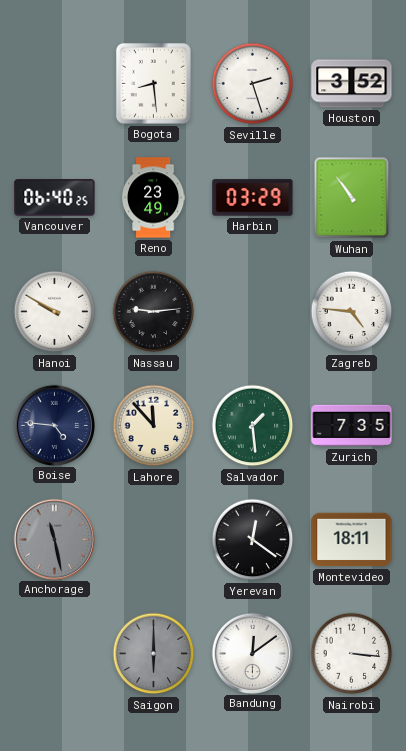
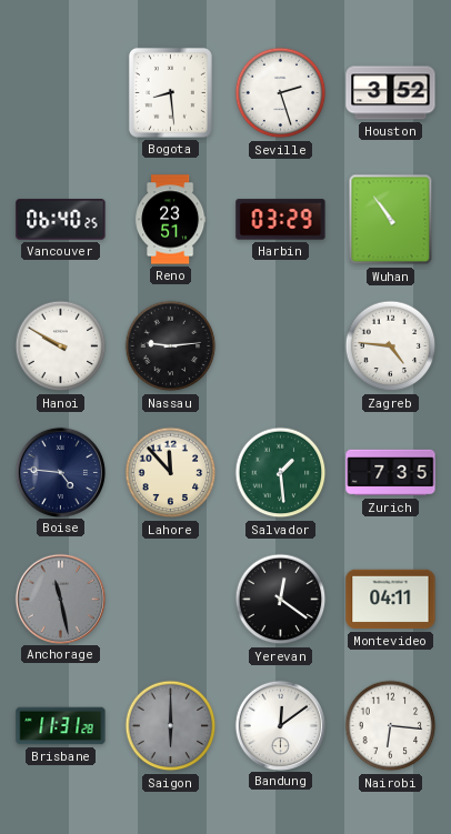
Reno: 23:49 -> 23:51
Montevideo: 18:11 -> 04:11
Brisbane: none -> 11:31
Nairobi: 3:16 -> 6:16
